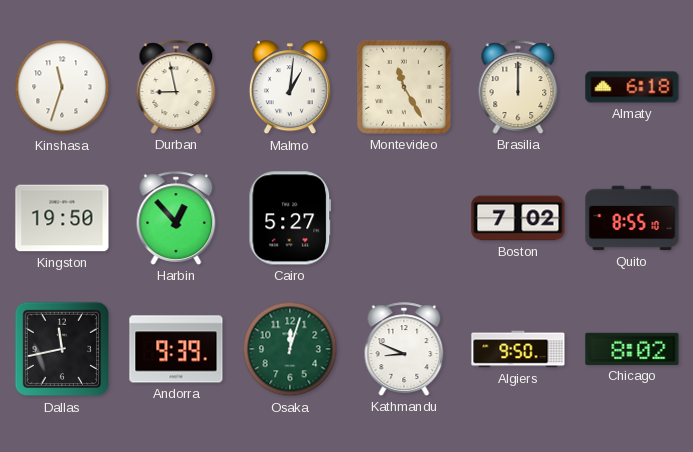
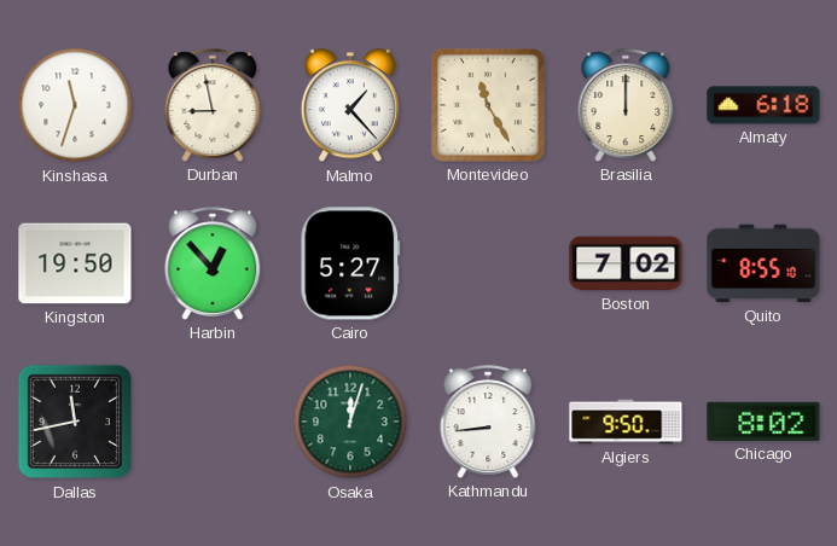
Malmo: 1:01 -> 1:23
Andorra: 9:39 -> none
Kathmandu: 8:49 -> 8:44
